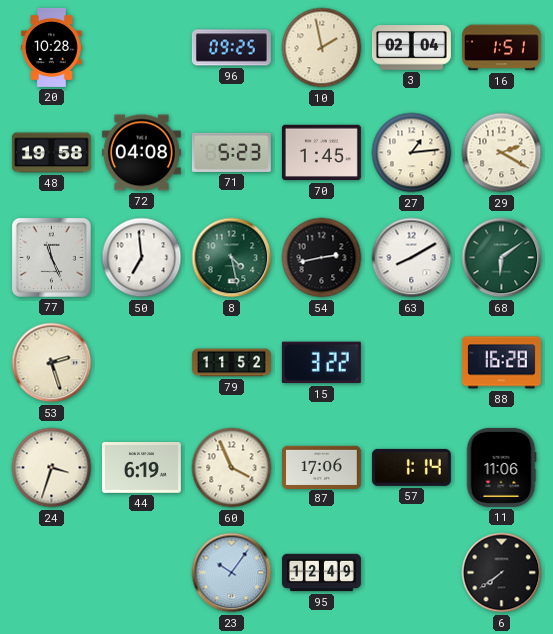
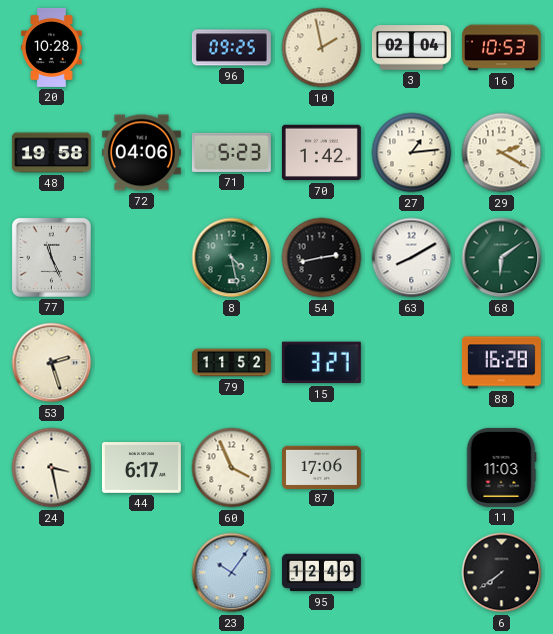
16: 1:51 -> 10:53
72: 04:08 -> 04:06
70: 1:45 -> 1:42
50: 6:59 -> none
15: 3:22 -> 3:27
24: 3:33 -> 3:28
44: 6:19 -> 6:17
57: 1:14 -> none
11: 11:06 -> 11:03
